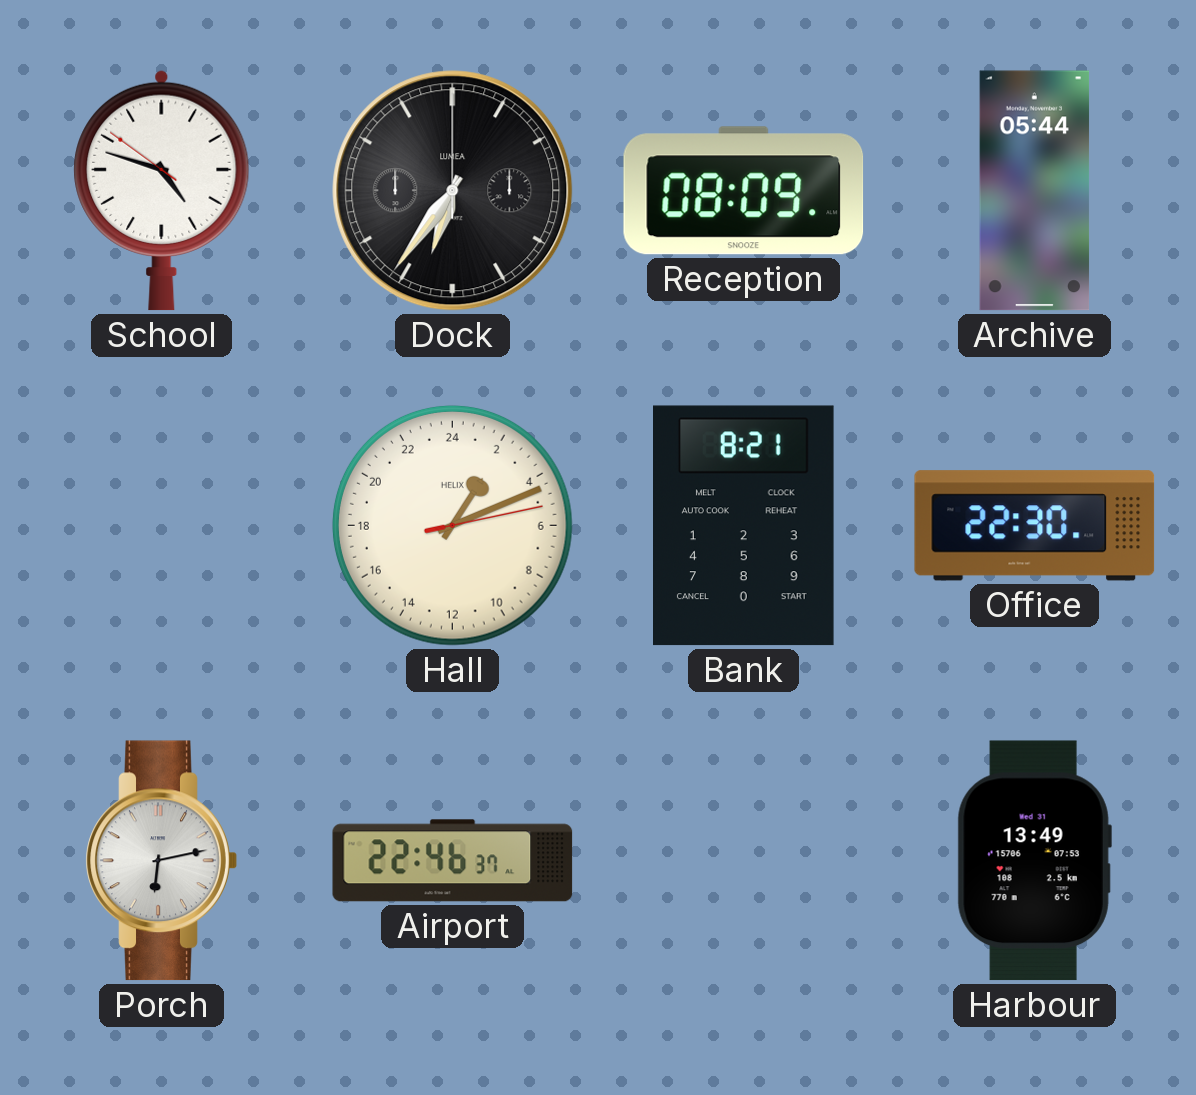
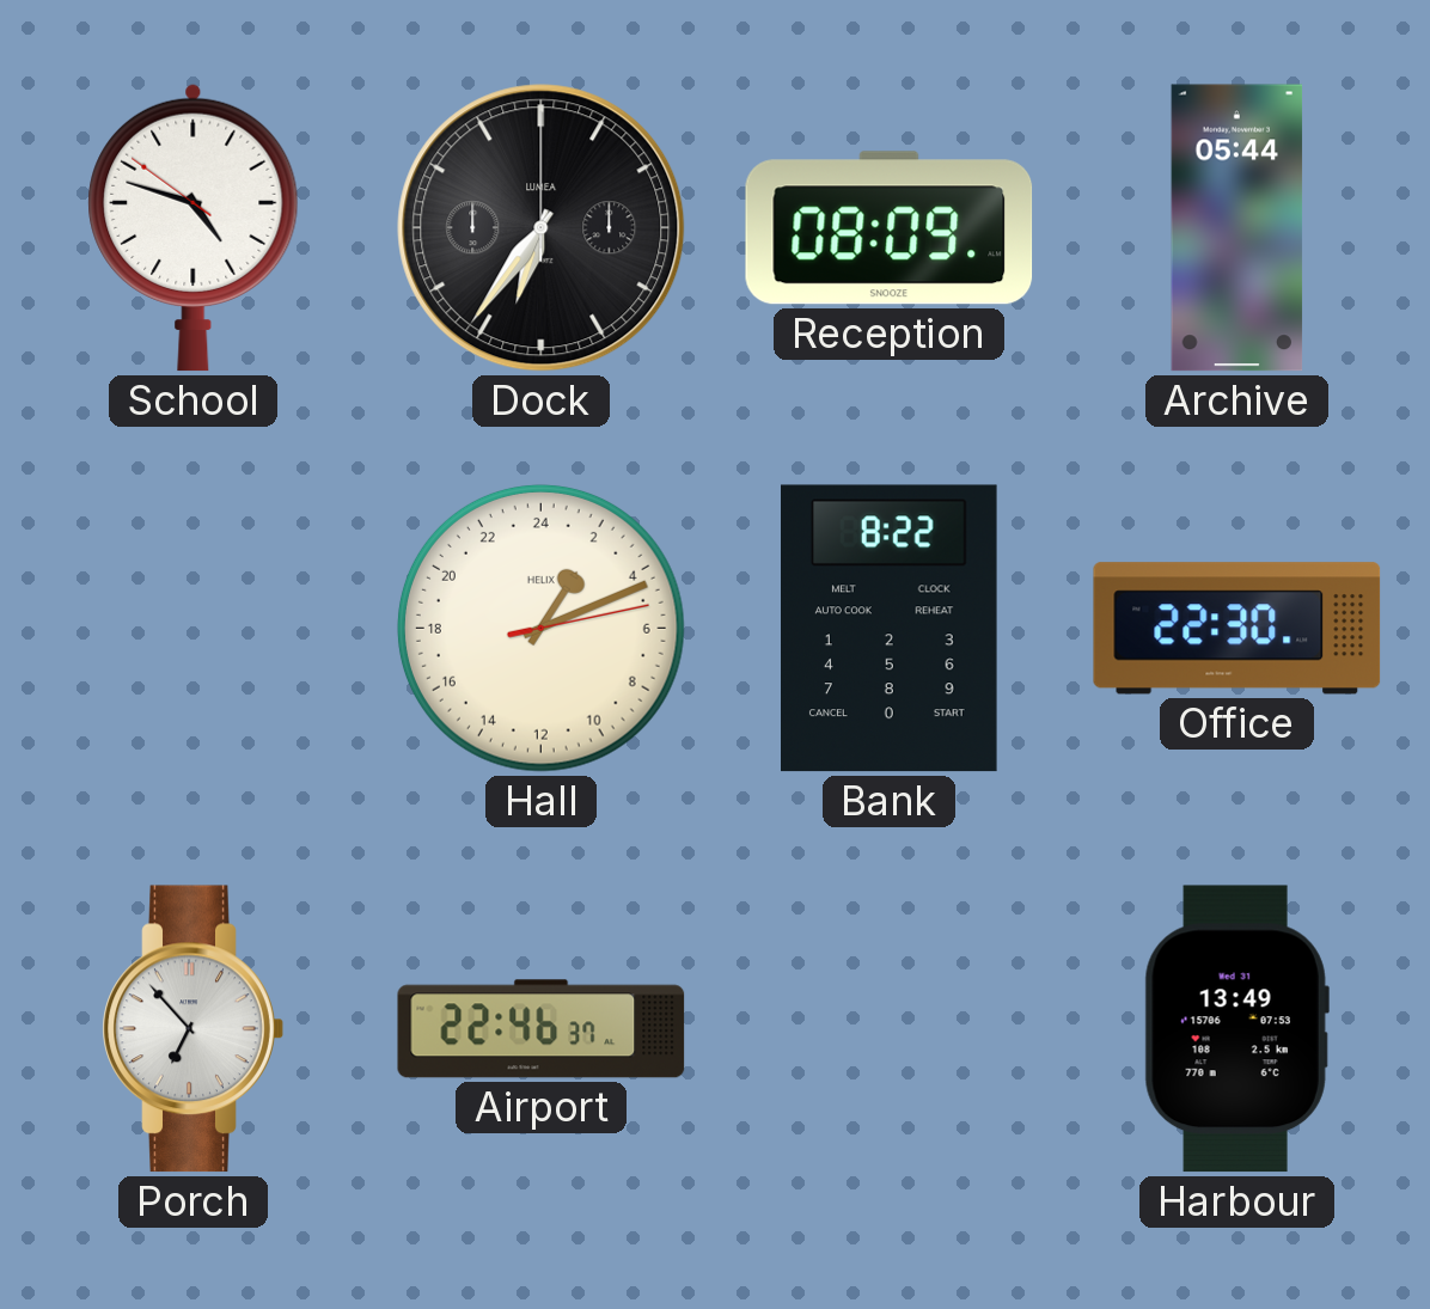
Bank: 8:21 -> 8:22
Porch: 6:13 -> 6:53
